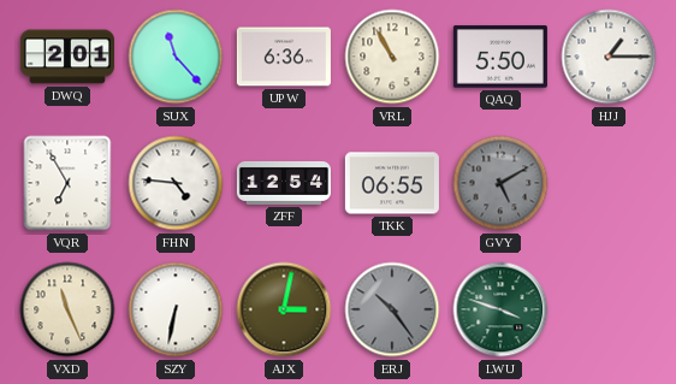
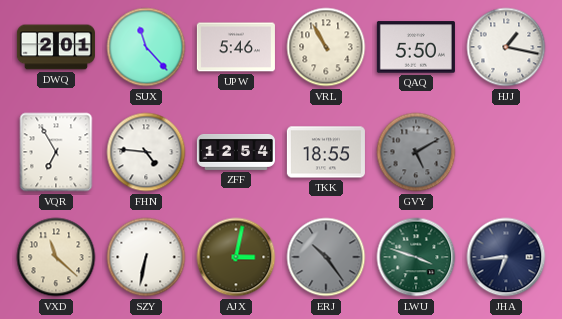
UPW: 6:36 -> 5:46
HJJ: 1:15 -> 1:17
TKK: 06:55 -> 18:55
VXD: 11:26 -> 11:22
JHA: none -> 6:44
